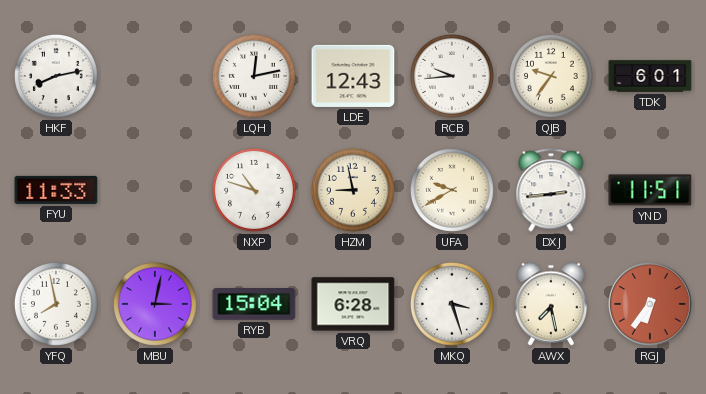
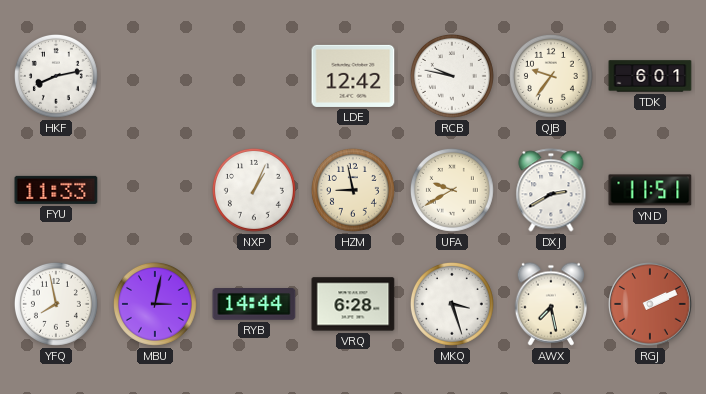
LQH: 12:13 -> none
LDE: 12:43 -> 12:42
RCB: 9:44 -> 9:47
NXP: 10:48 -> 1:04
DXJ: 2:44 -> 2:40
RYB: 15:04 -> 14:44
RGJ: 6:36 -> 2:11
